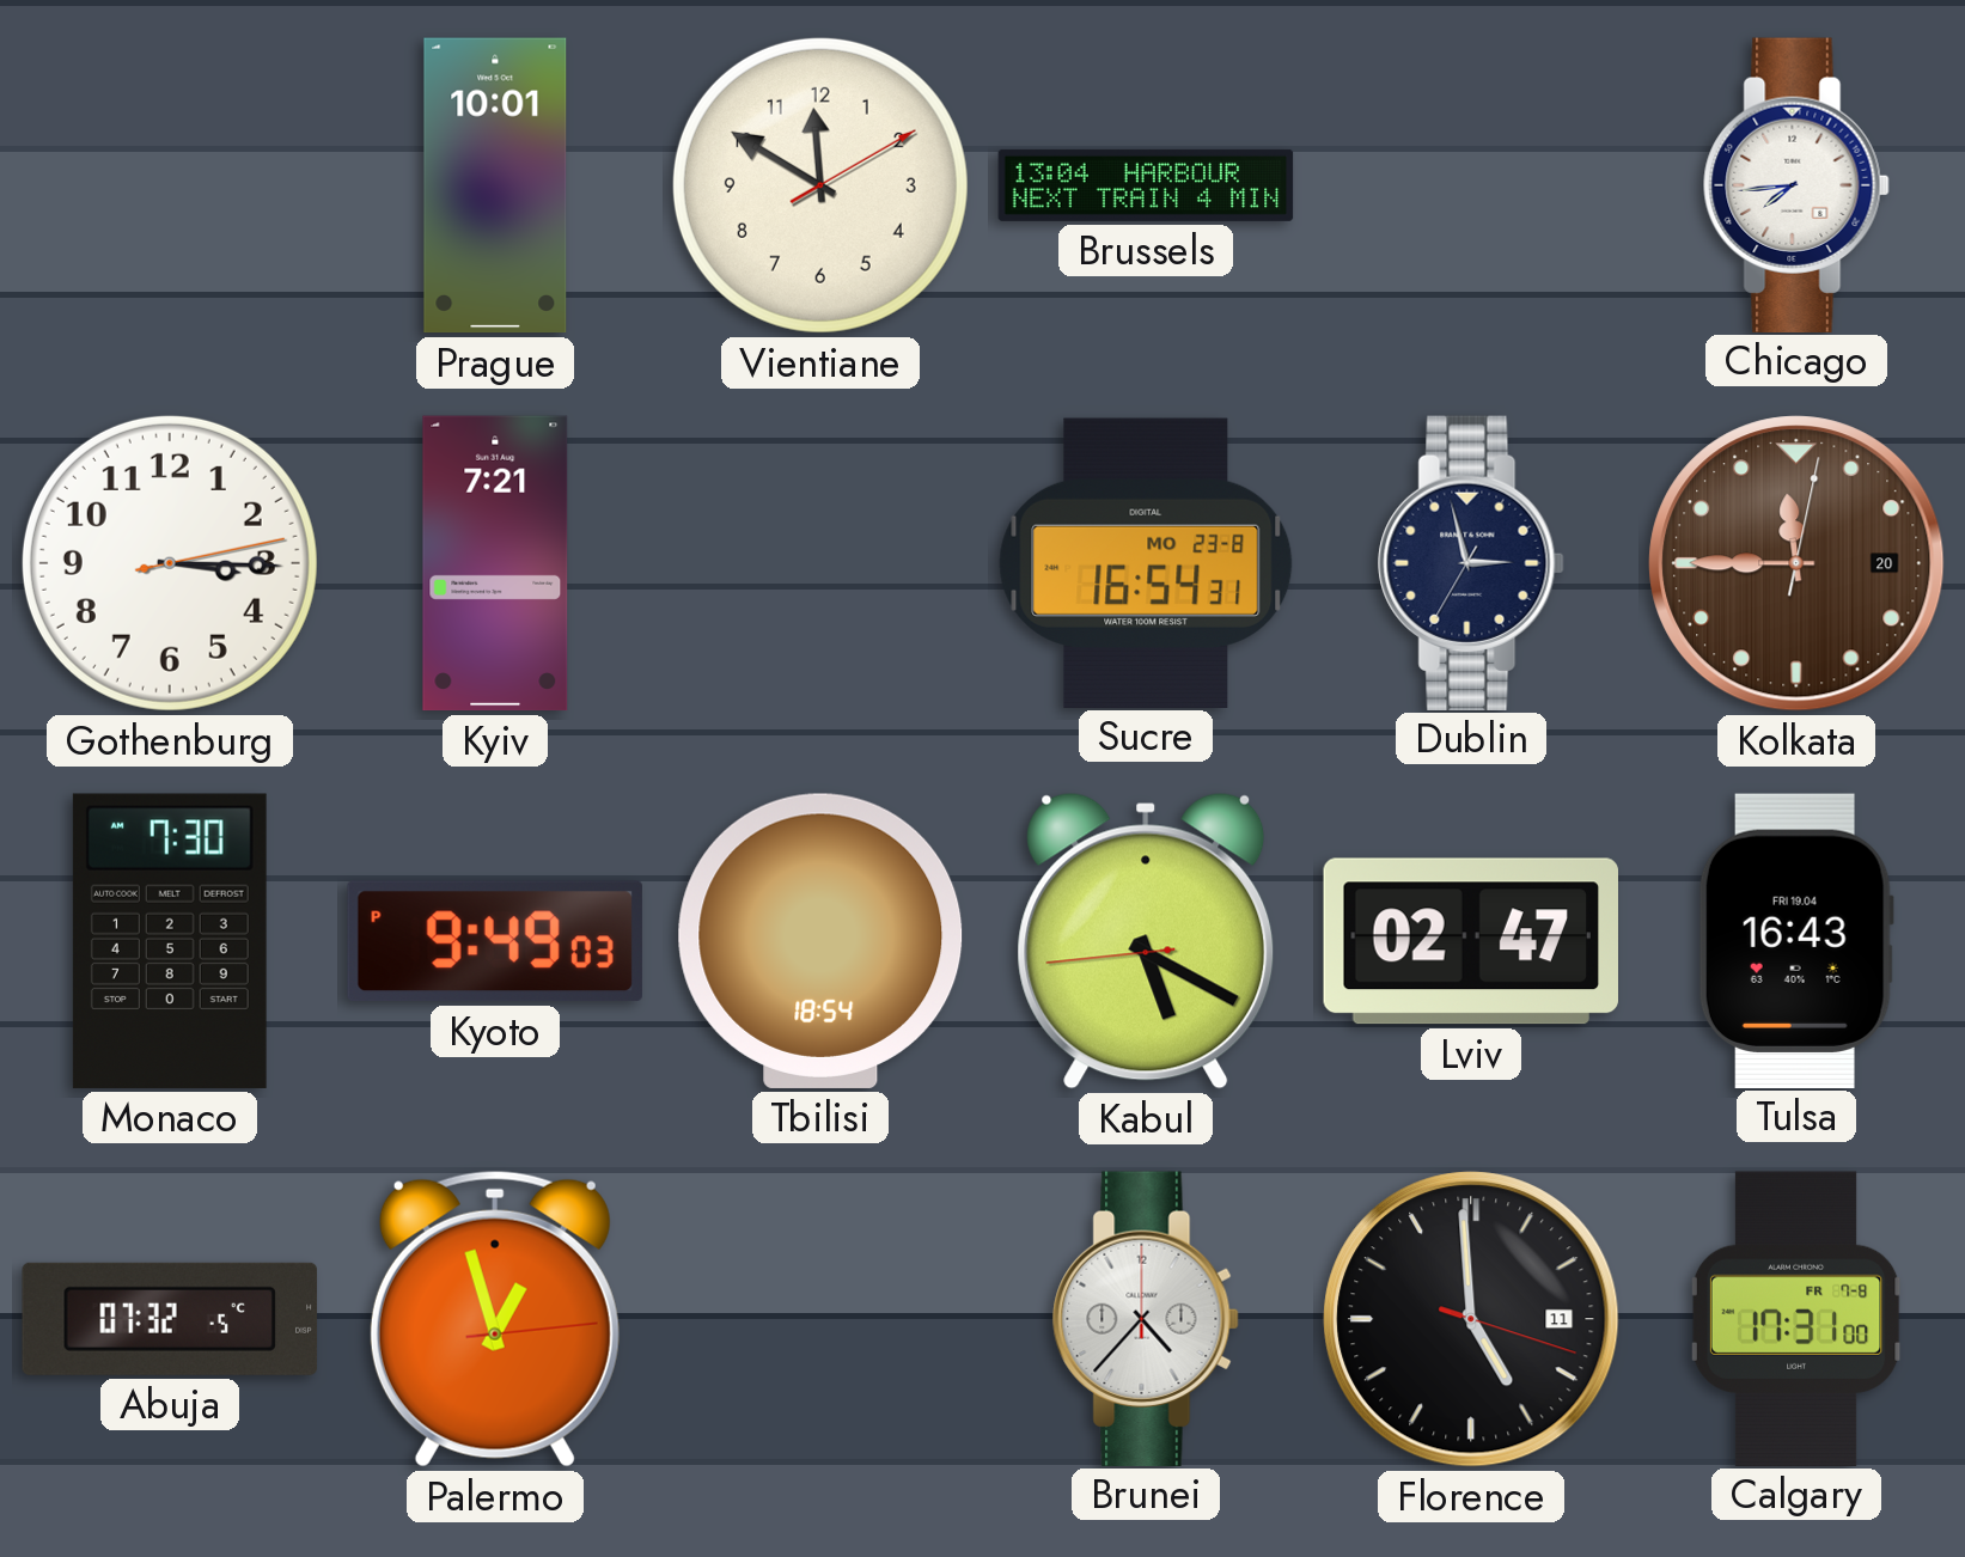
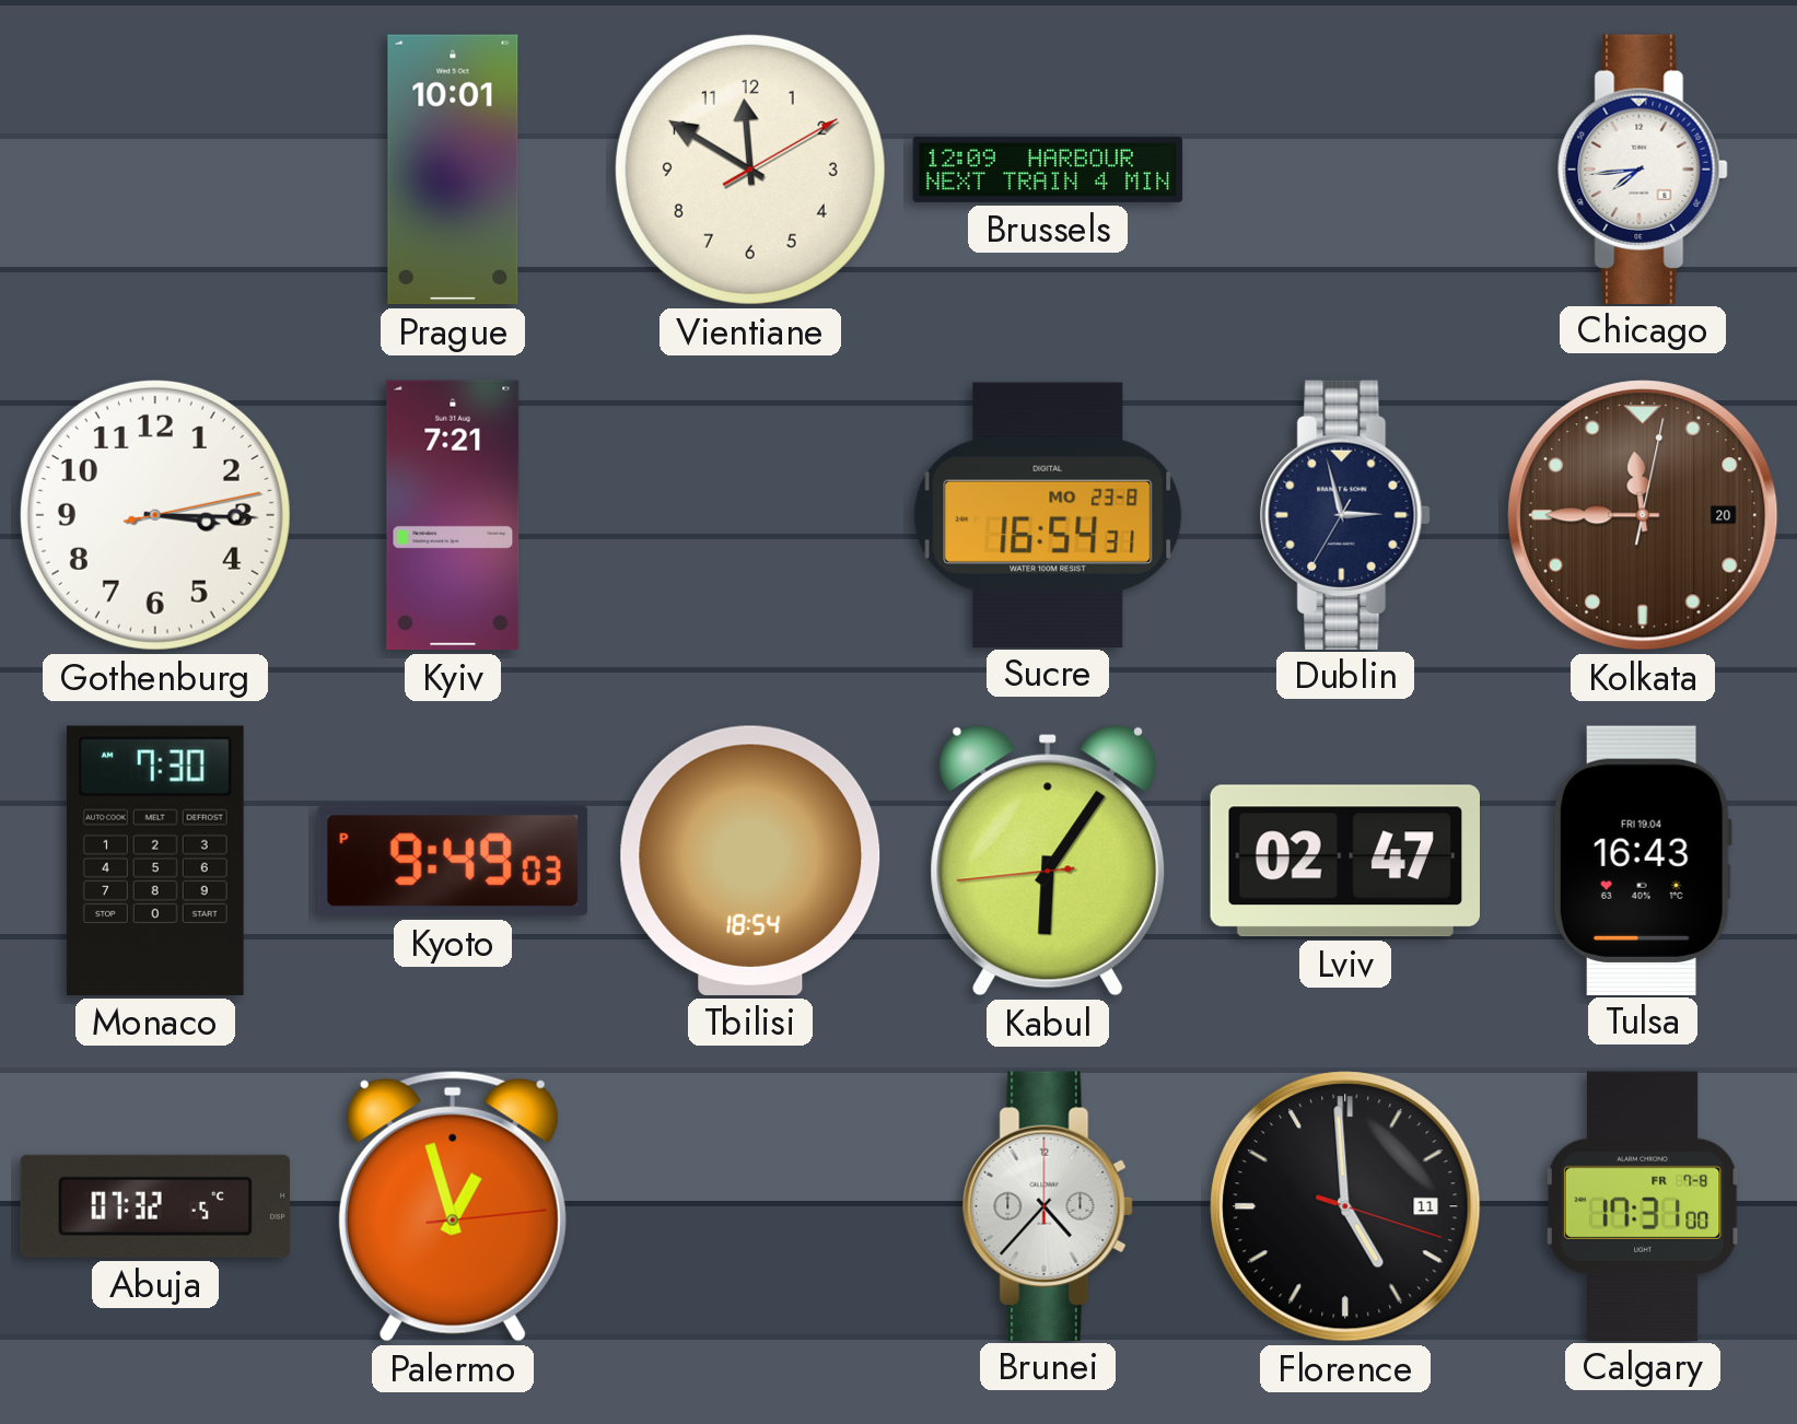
Brussels: 13:04 -> 12:09
Kabul: 5:19 -> 6:05
